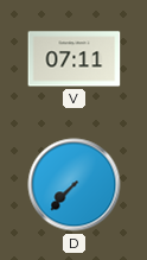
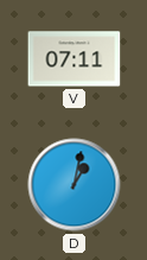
D: 7:37 -> 1:02
